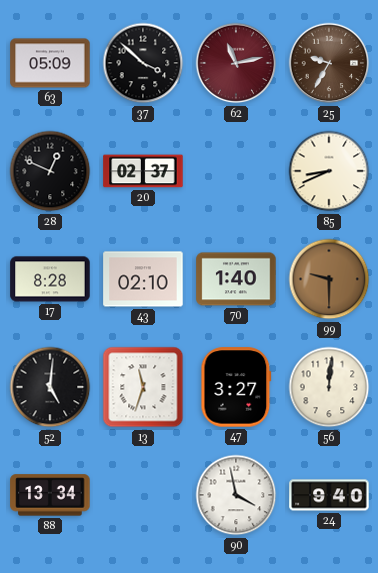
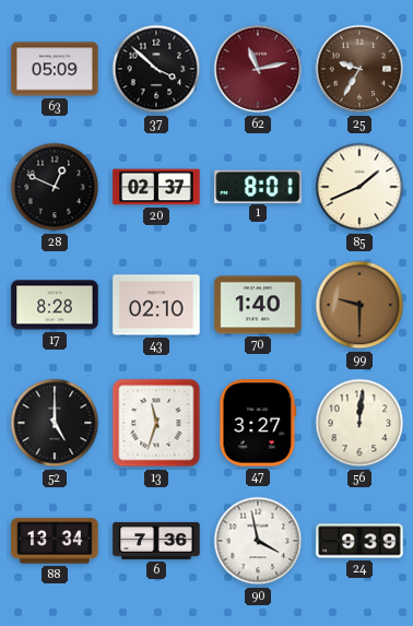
1: none -> 8:01
85: 8:41 -> 1:41
52: 5:01 -> 5:00
6: none -> 7:36
24: 9:40 -> 9:39
